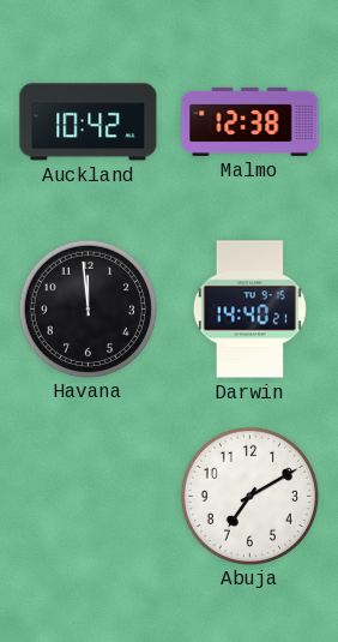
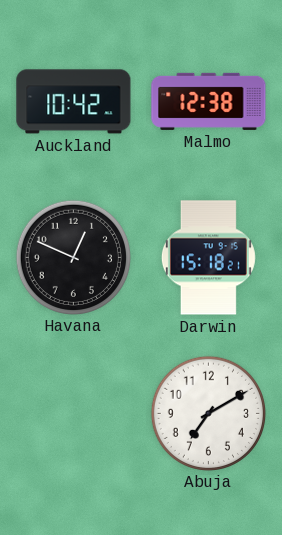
Havana: 11:59 -> 12:49
Darwin: 14:40 -> 15:18
